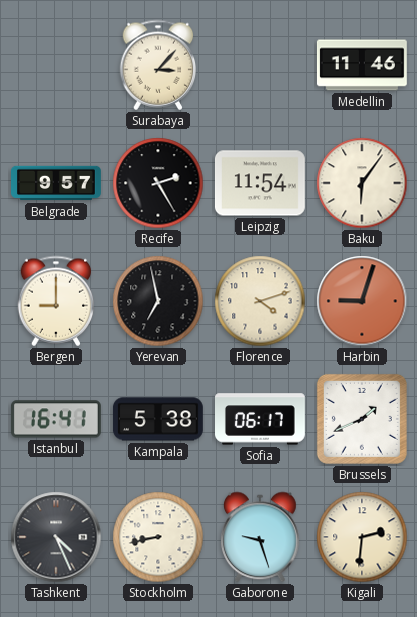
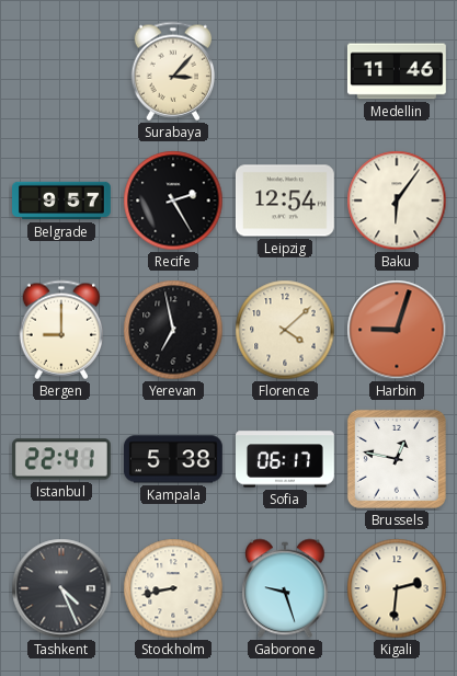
Leipzig: 11:54 -> 12:54
Florence: 4:12 -> 4:08
Istanbul: 16:41 -> 22:41
Brussels: 1:41 -> 12:47
